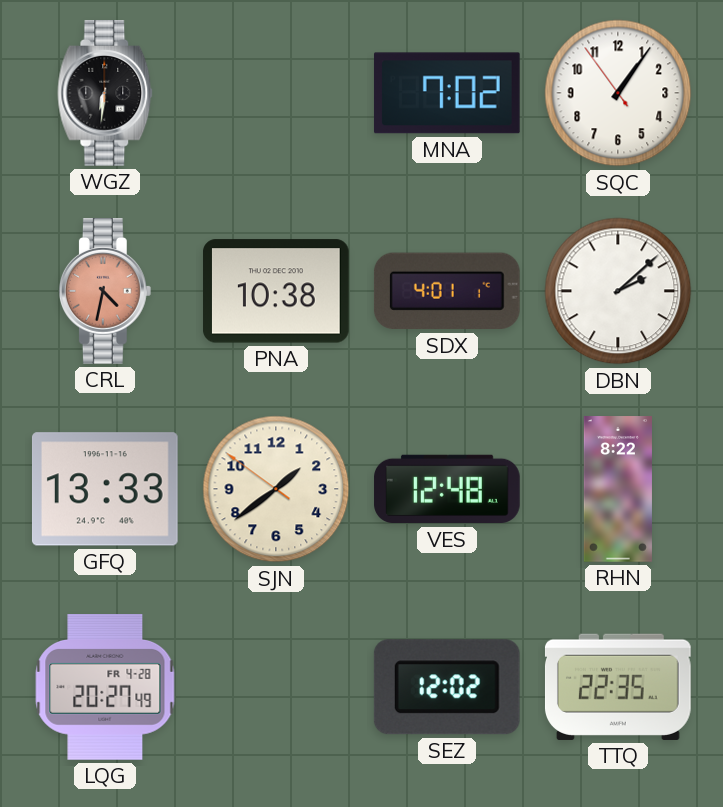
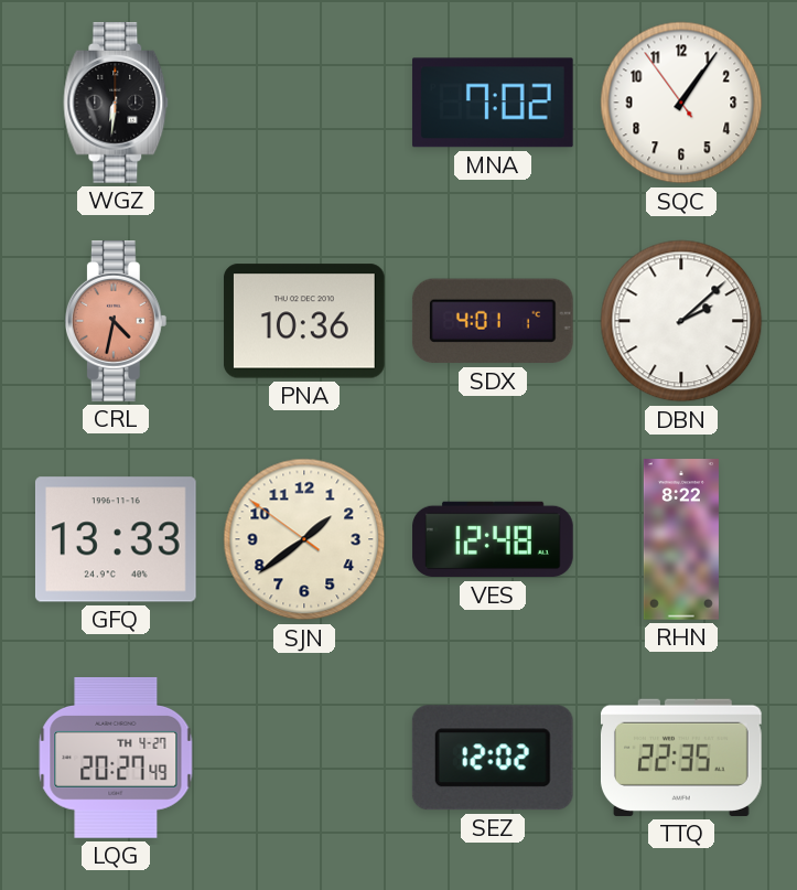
PNA: 10:38 -> 10:36
LQG date: FR 4-28 -> TH 4-27
